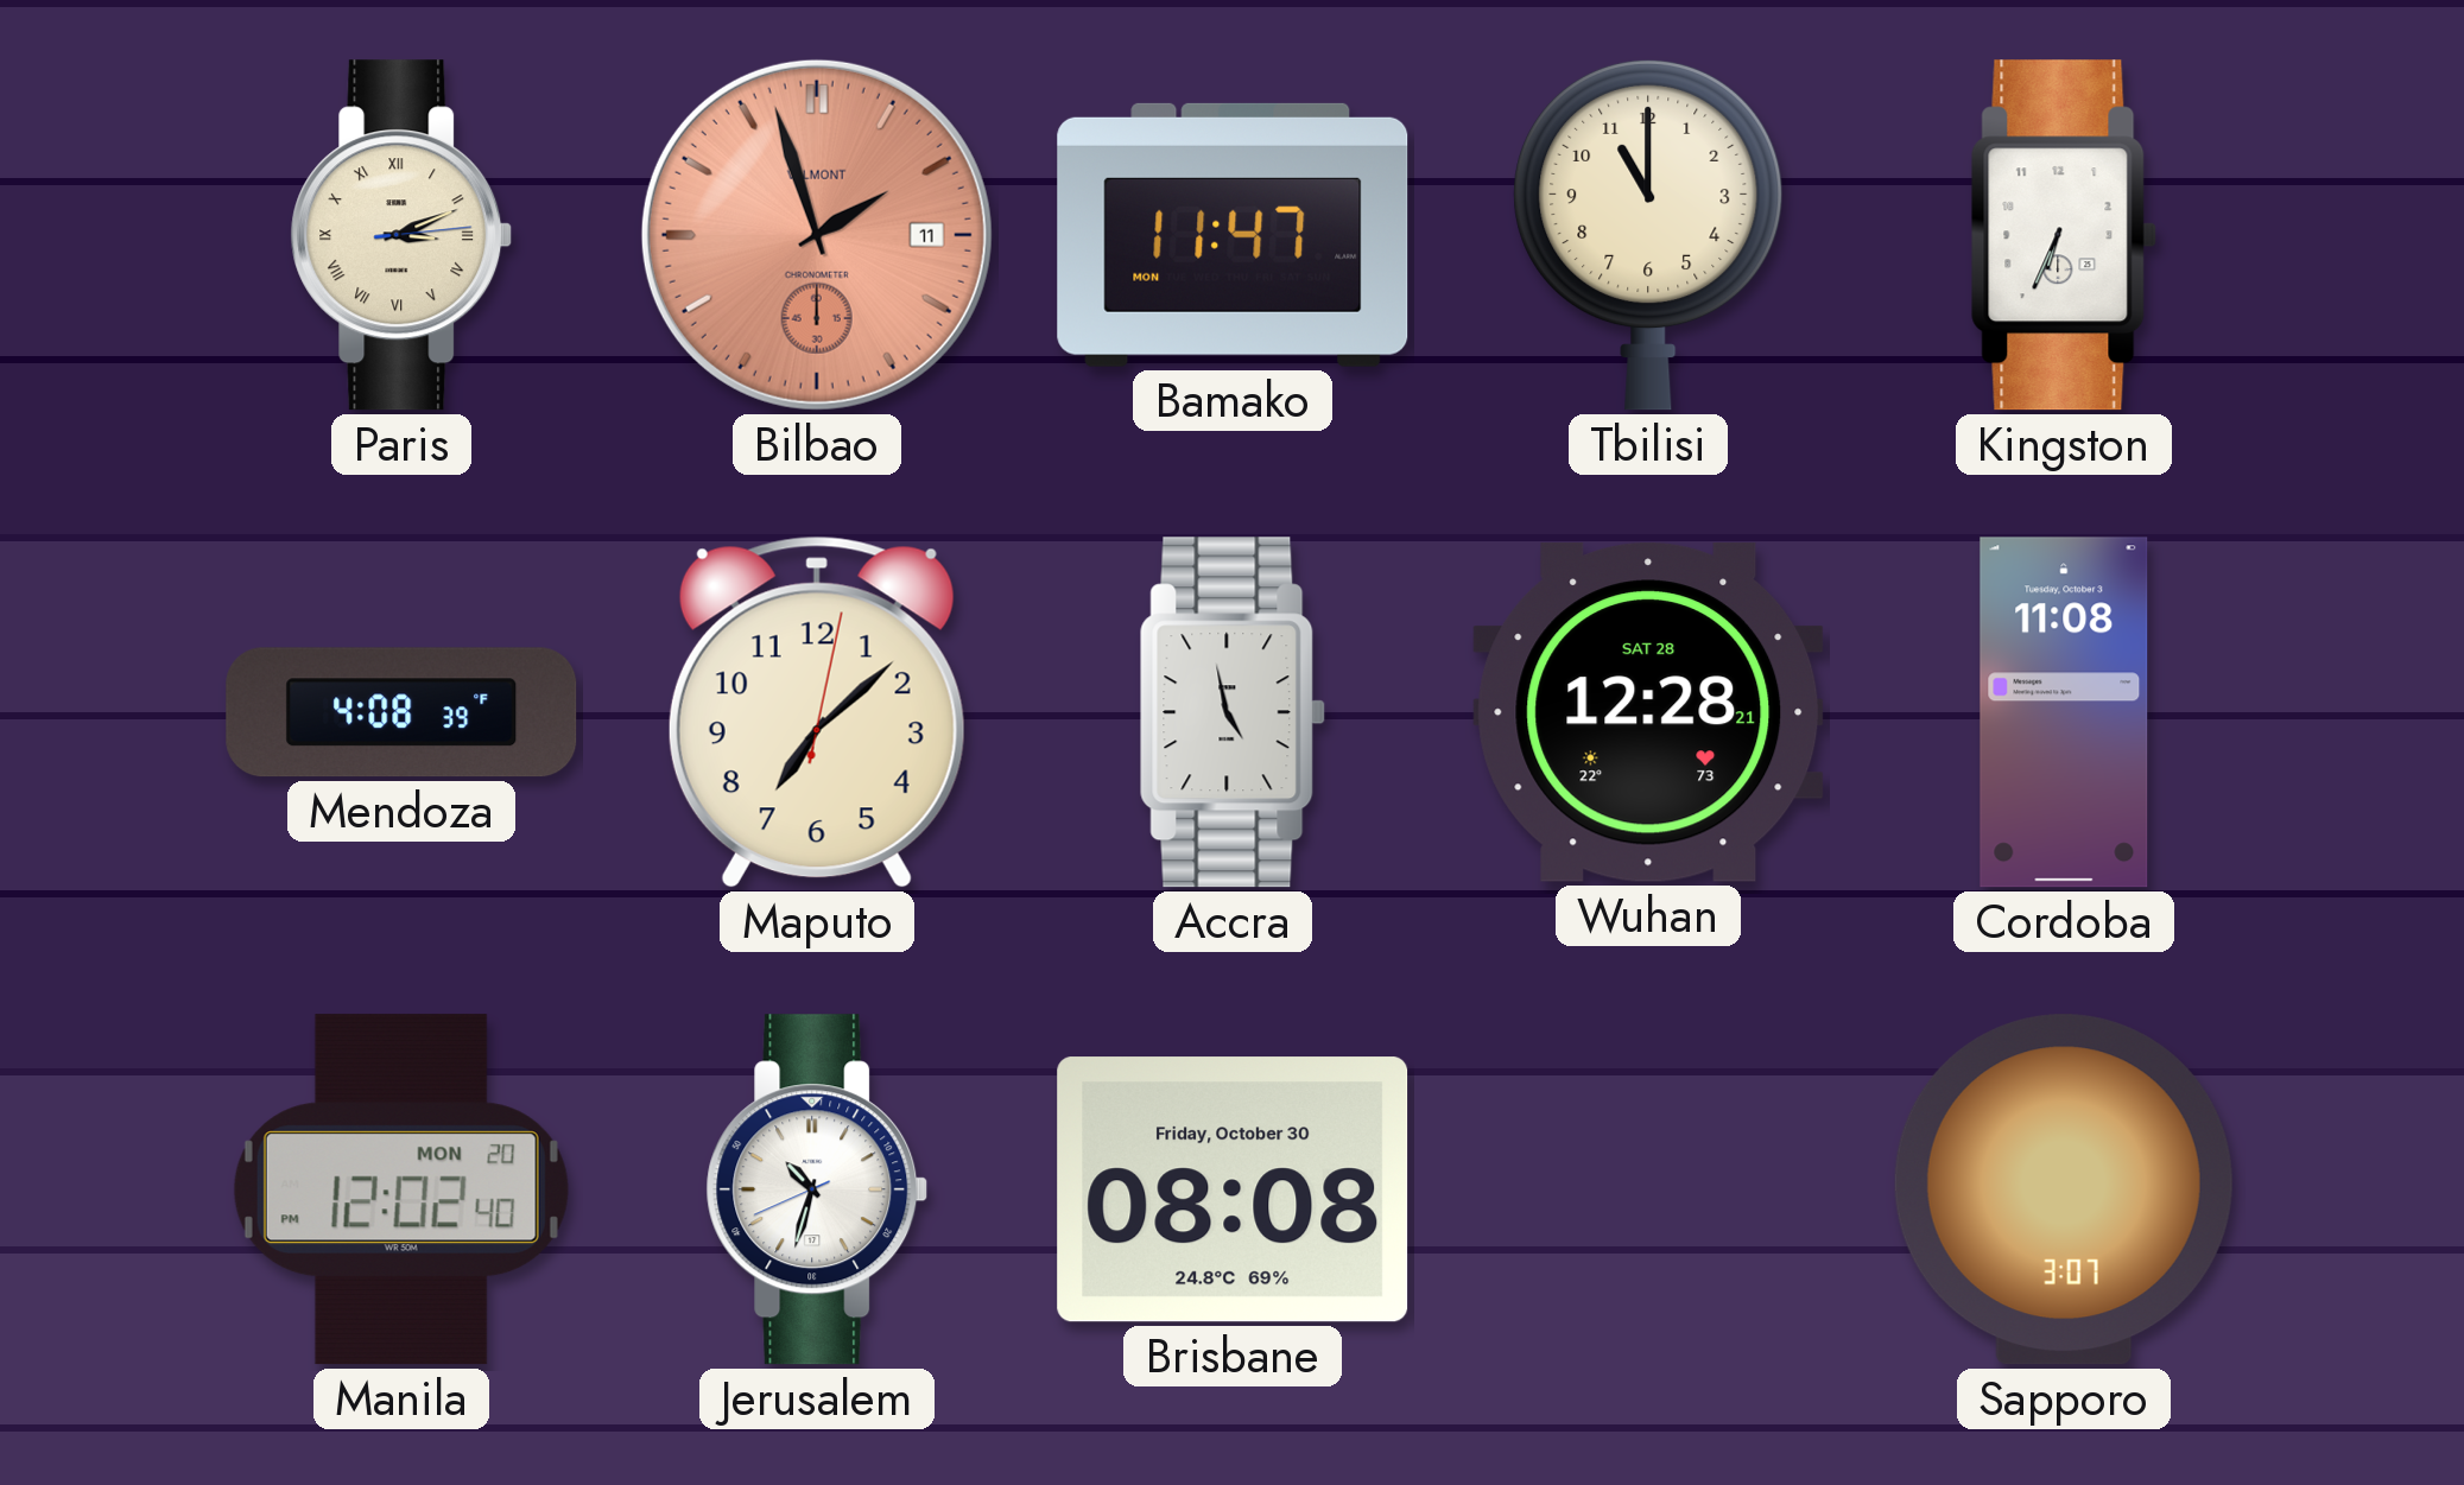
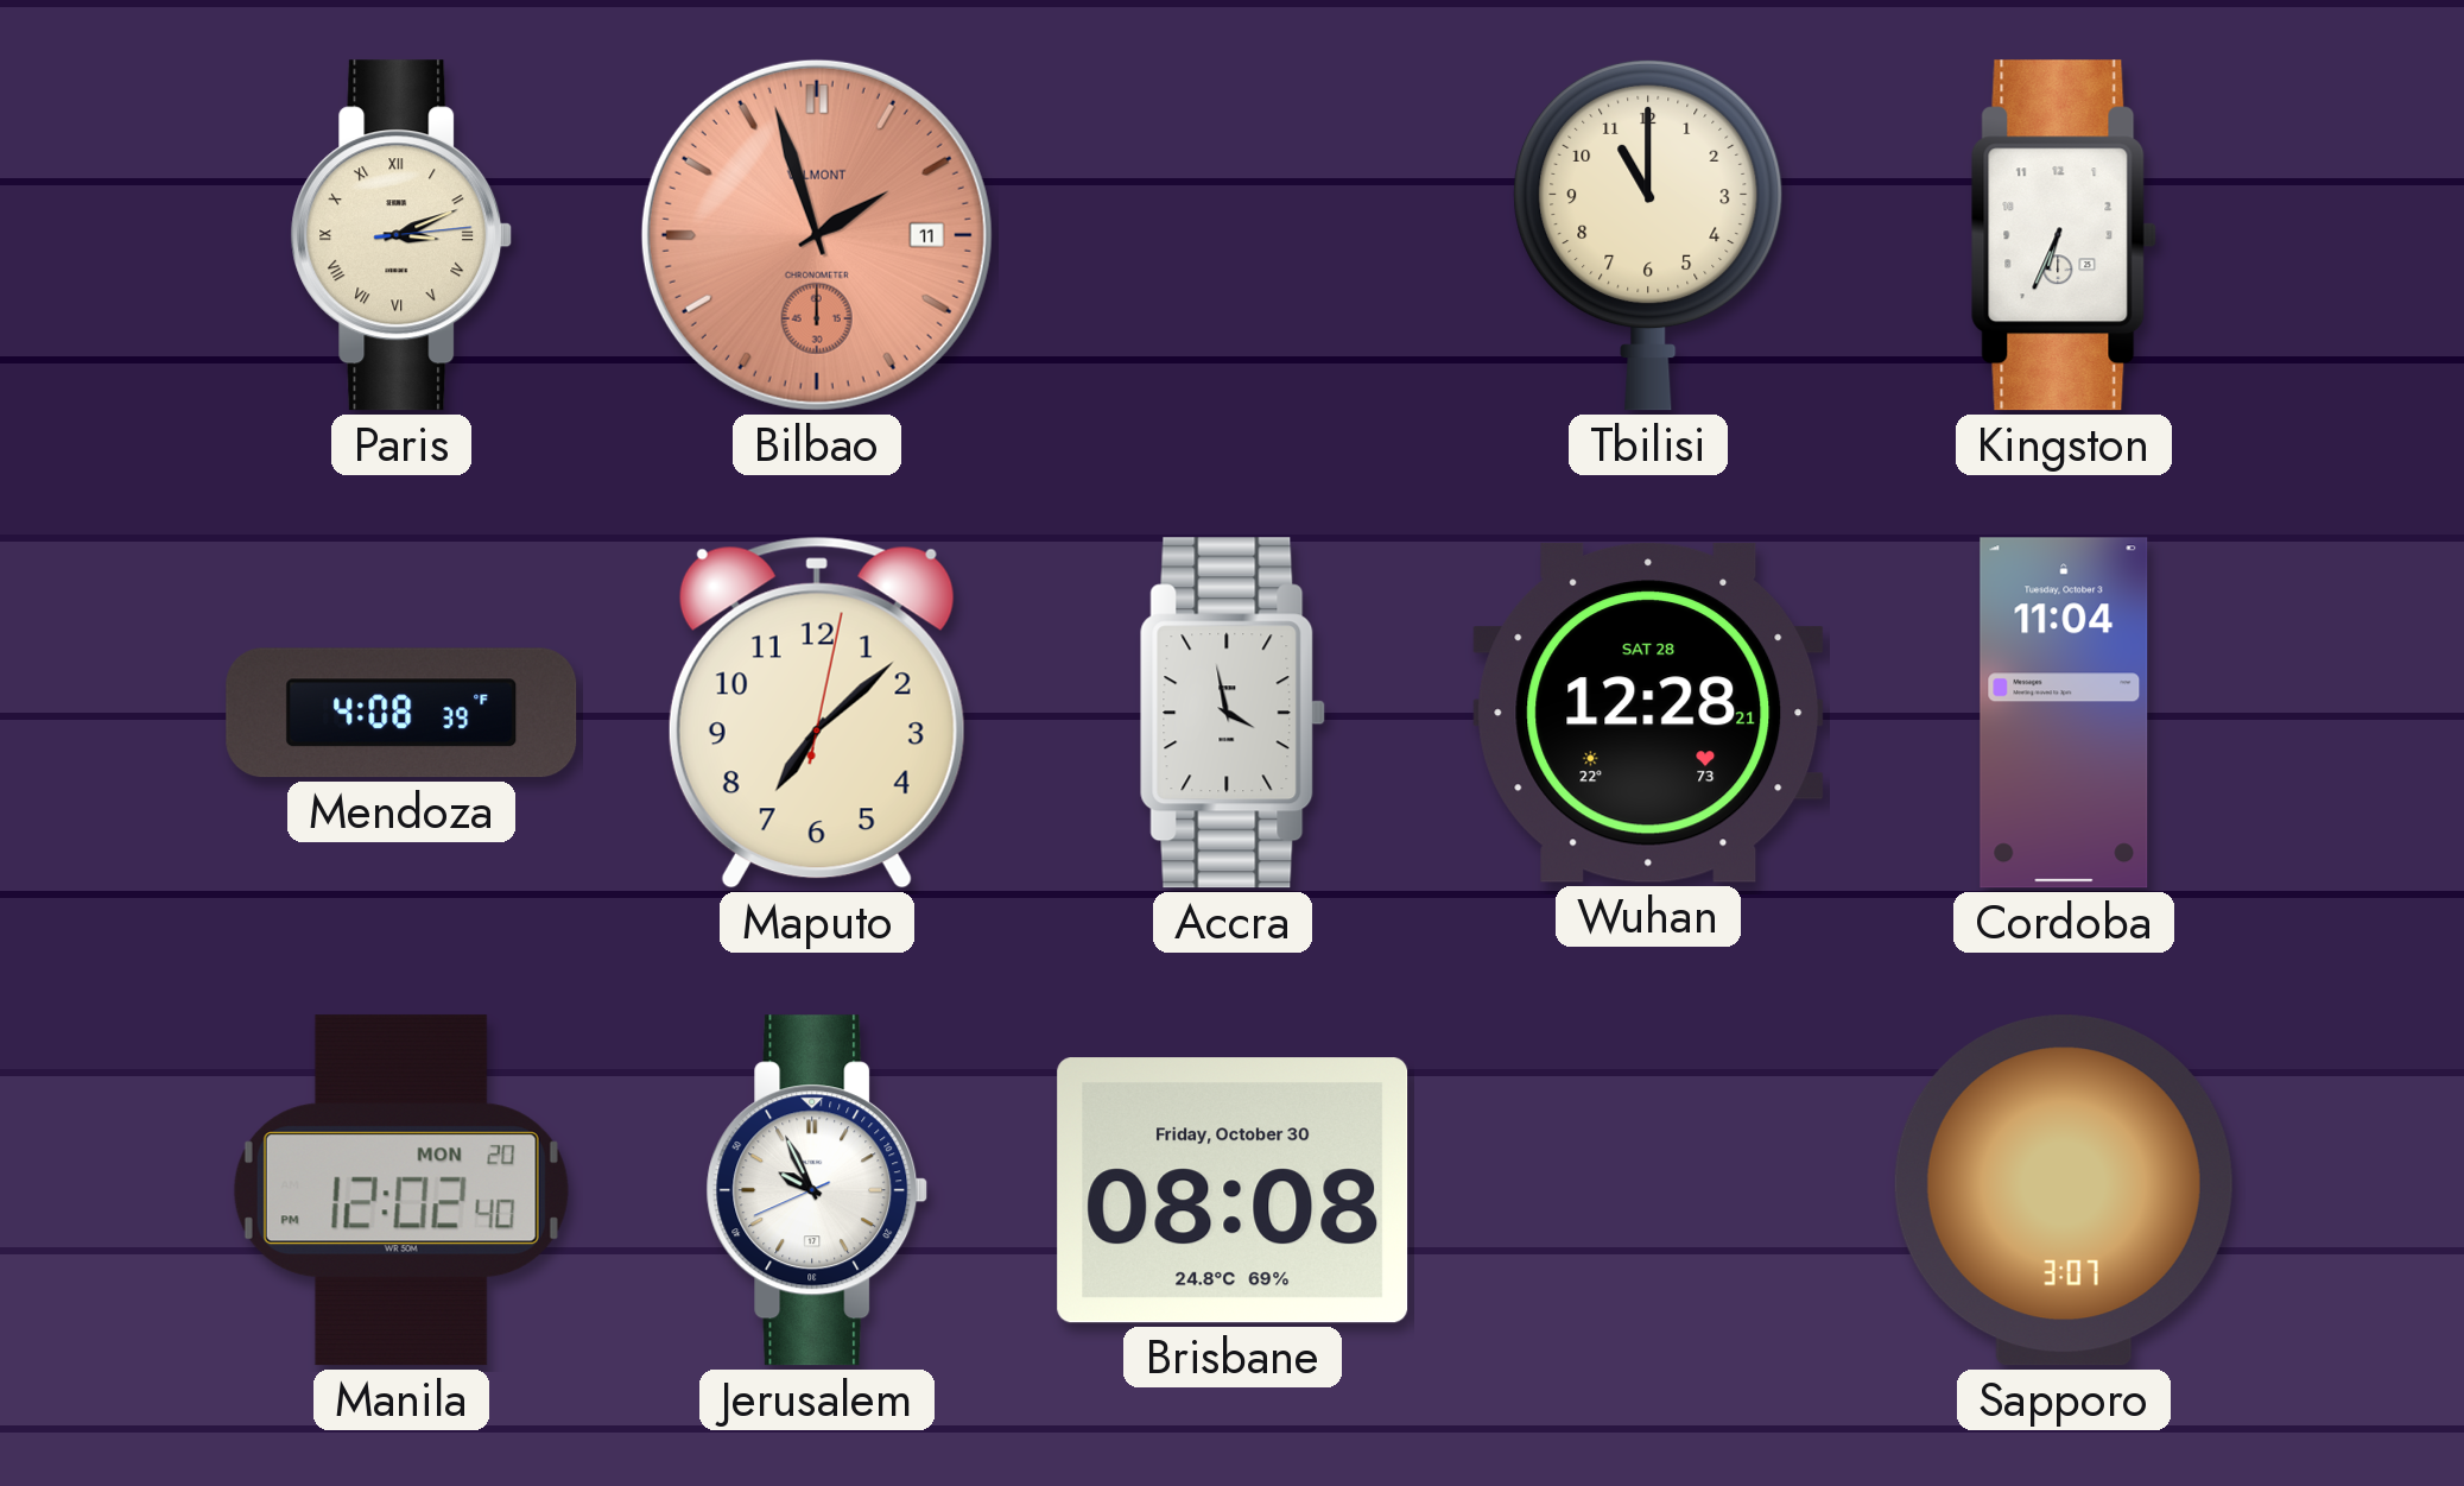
Bamako: 11:47 -> none
Accra: 4:58 -> 3:58
Cordoba: 11:08 -> 11:04
Jerusalem: 10:32 -> 9:55
